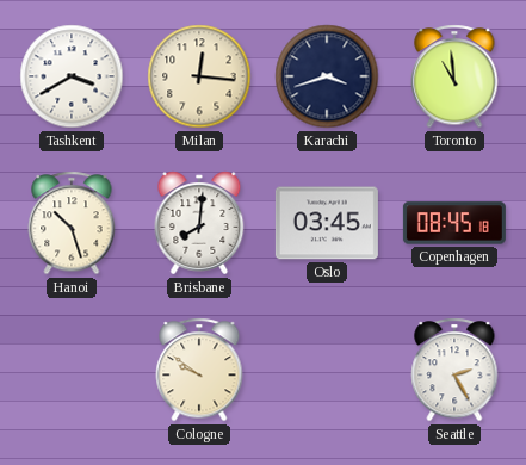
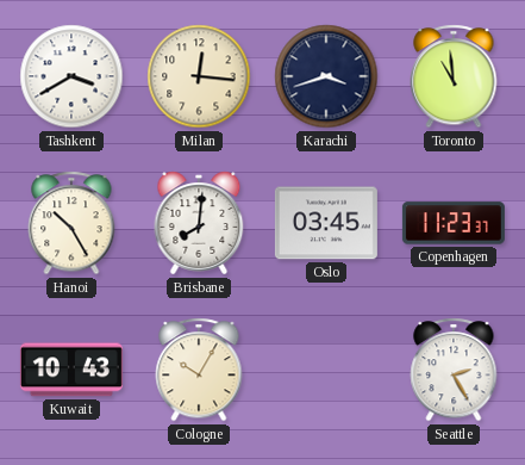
Hanoi: 10:27 -> 10:25
Copenhagen: 08:45 -> 11:23
Kuwait: none -> 10:43
Cologne: 9:51 -> 10:05
